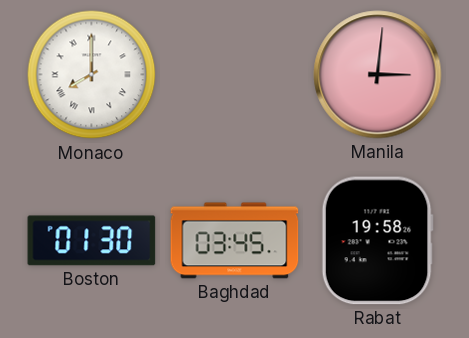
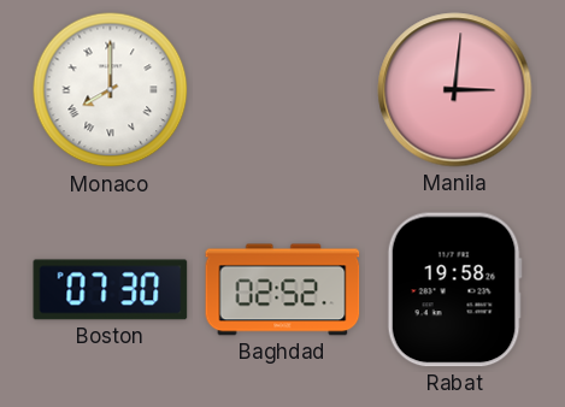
Boston: 01:30 -> 07:30
Baghdad: 03:45 -> 02:52
